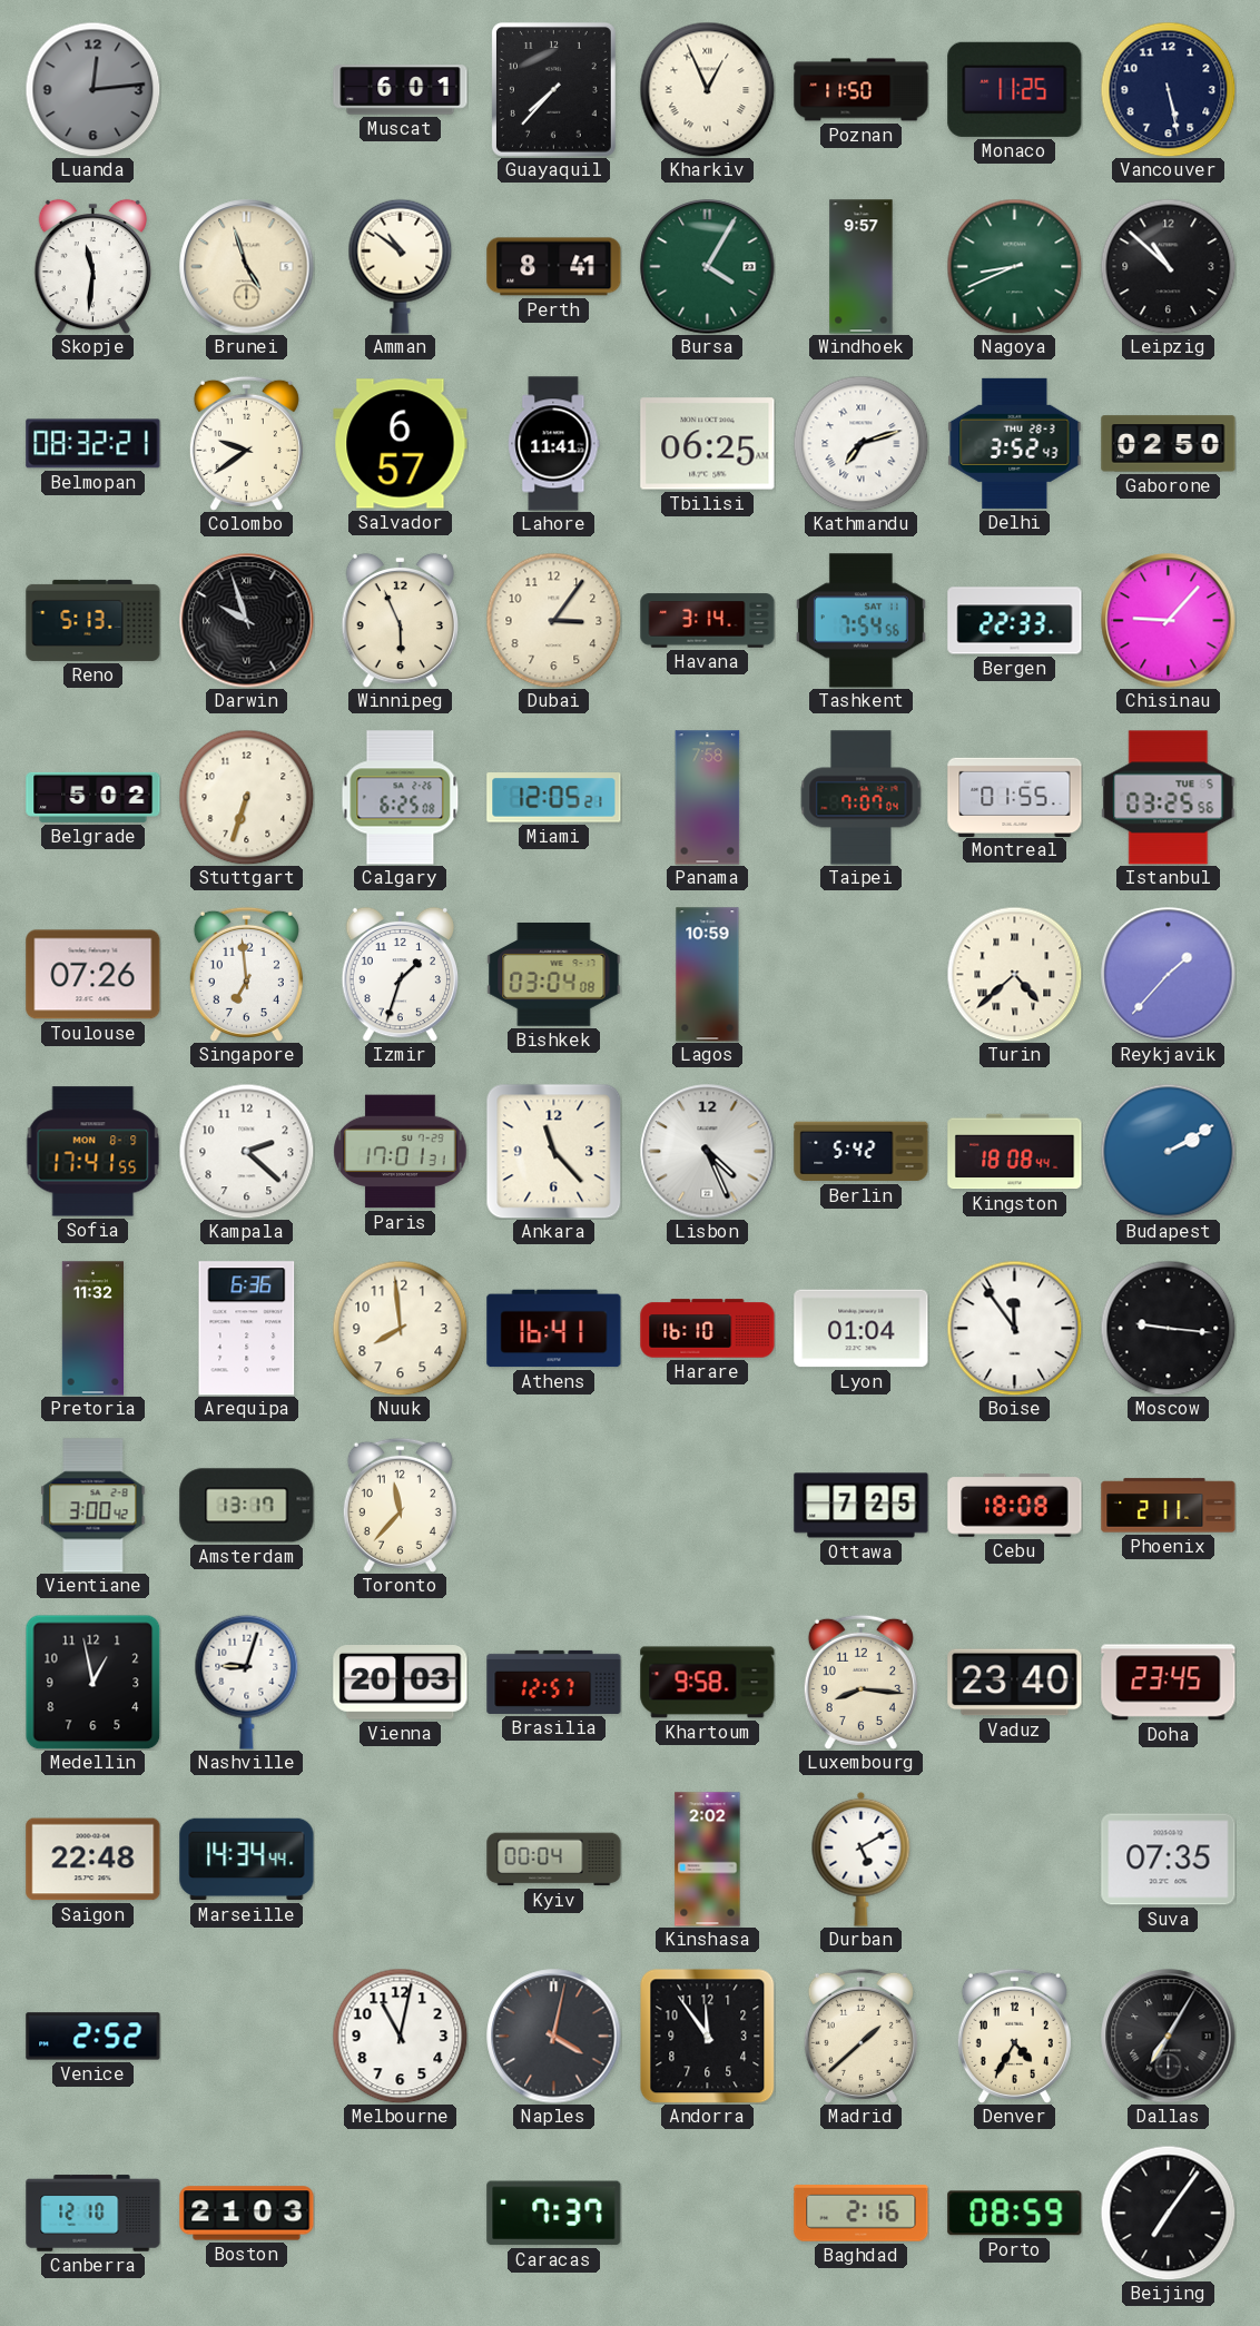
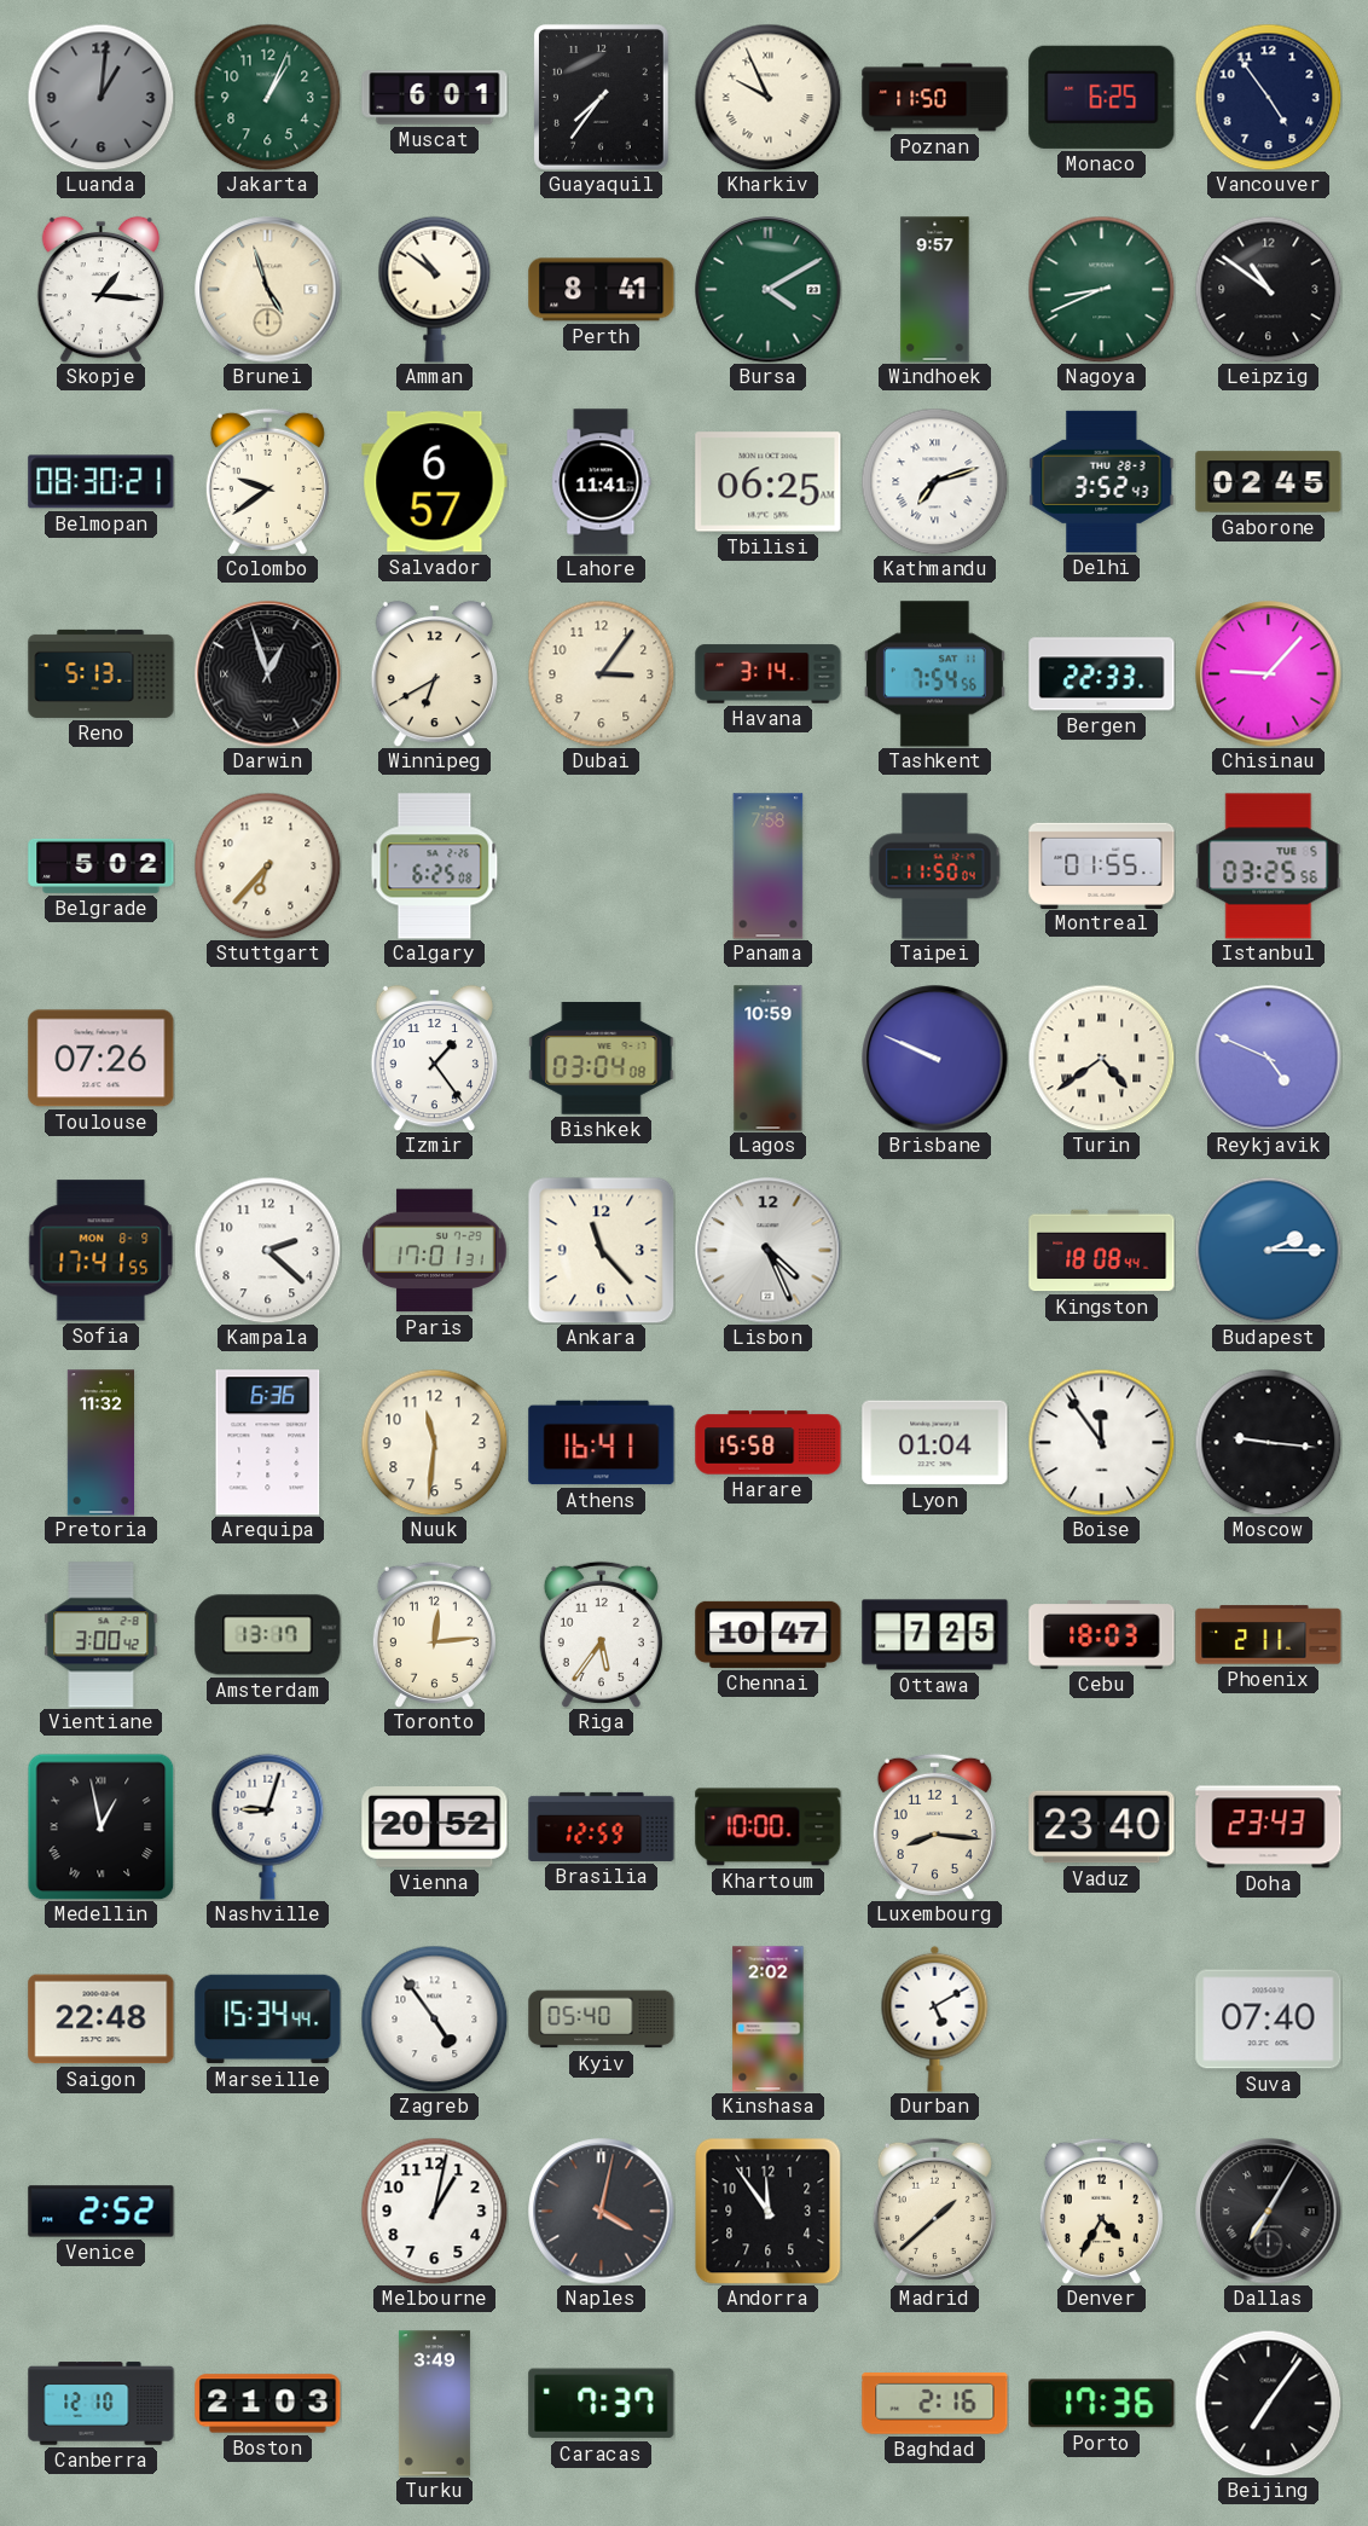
Luanda: 12:14 -> 1:01
Jakarta: none -> 1:04
Guayaquil: 7:37 -> 7:36
Kharkiv: 12:56 -> 9:56
Monaco: 11:25 -> 6:25
Vancouver: 5:28 -> 4:54
Skopje: 11:31 -> 1:16
Bursa: 4:05 -> 4:10
Leipzig: 10:52 -> 10:51
Belmopan: 08:32 -> 08:30
Gaborone: 02:50 -> 02:45
Darwin: 9:57 -> 12:57
Winnipeg: 5:56 -> 6:40
Stuttgart: 6:33 -> 6:37
Miami: 12:05 -> none
Taipei: 7:07 -> 11:50
Singapore: 6:59 -> none
Izmir: 1:33 -> 1:24
Brisbane: none -> 9:49
Turin: 4:38 -> 4:39
Reykjavik: 1:37 -> 4:49
Berlin: 5:42 -> none
Budapest: 2:10 -> 2:15
Nuuk: 7:59 -> 11:31
Harare: 16:10 -> 15:58
Toronto: 11:37 -> 12:14
Riga: none -> 5:36
Chennai: none -> 10:47
Cebu: 18:08 -> 18:03
Medellin numerals: Arabic -> Roman
Vienna: 20:03 -> 20:52
Brasilia: 12:57 -> 12:59
Khartoum: 9:58 -> 10:00
Doha: 23:45 -> 23:43
Marseille: 14:34 -> 15:34
Zagreb: none -> 4:54
Kyiv: 00:04 -> 05:40
Suva: 07:35 -> 07:40
Melbourne: 11:02 -> 1:02
Turku: none -> 3:49
Porto: 08:59 -> 17:36
